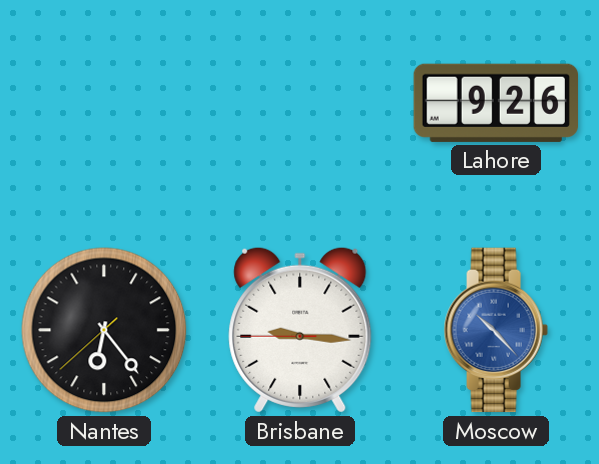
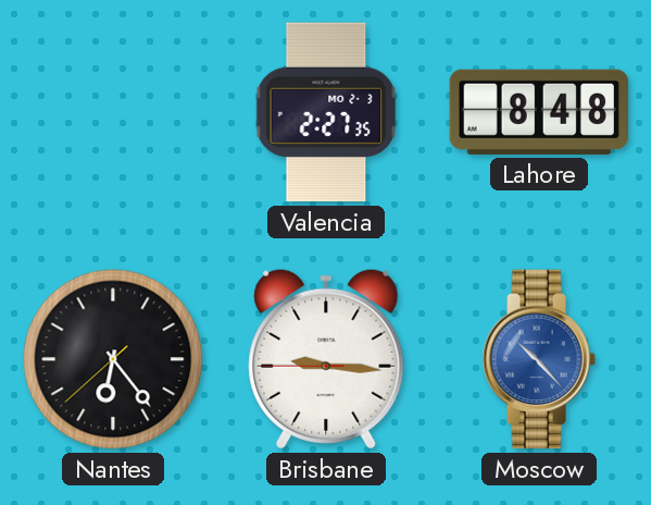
Valencia: none -> 2:27
Lahore: 9:26 -> 8:48
